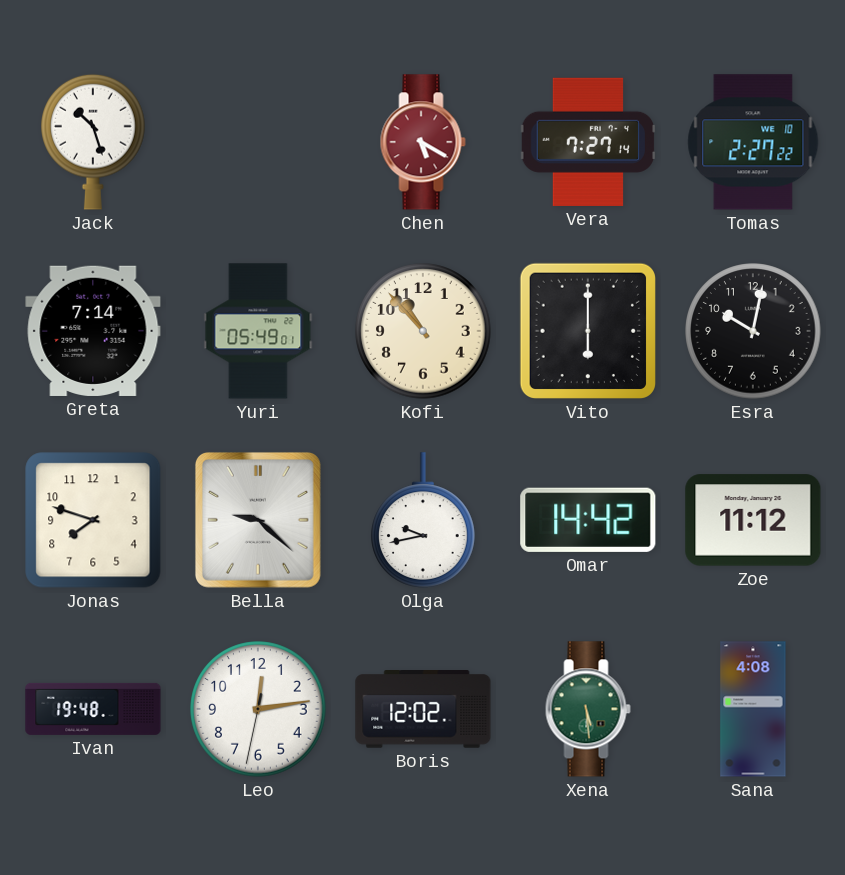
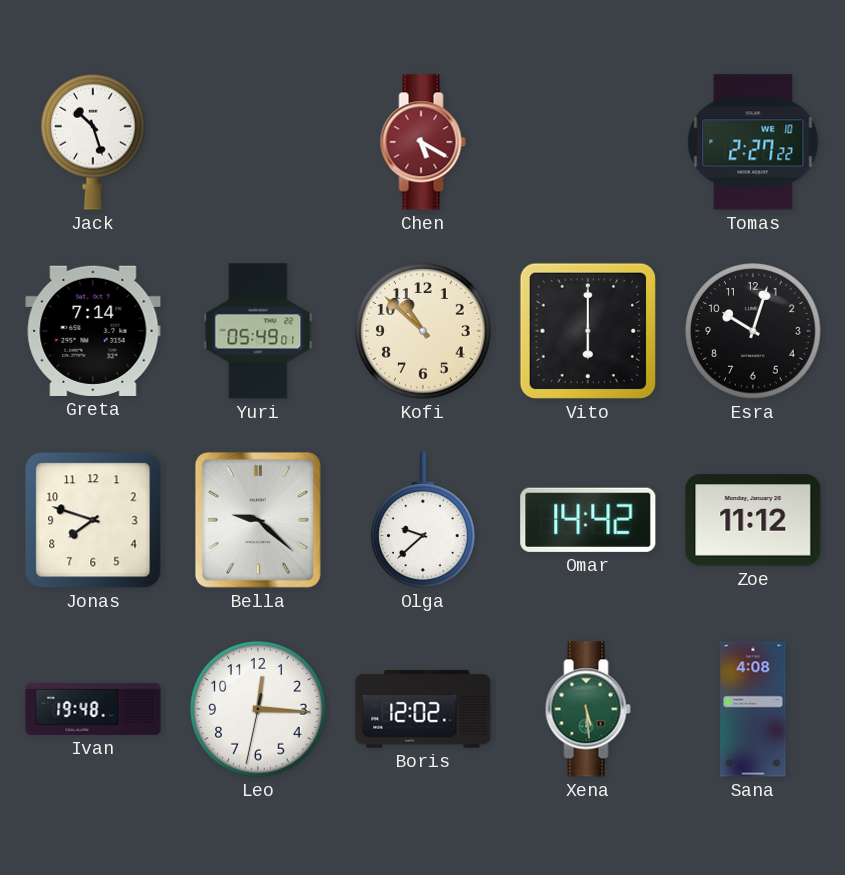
Vera: 7:27 -> none
Kofi: 10:53 -> 10:52
Esra: 10:02 -> 10:03
Olga: 9:43 -> 9:38
Leo: 12:13 -> 12:15
